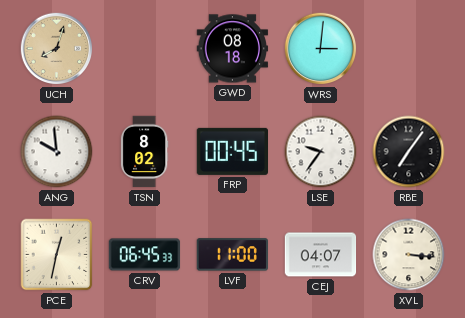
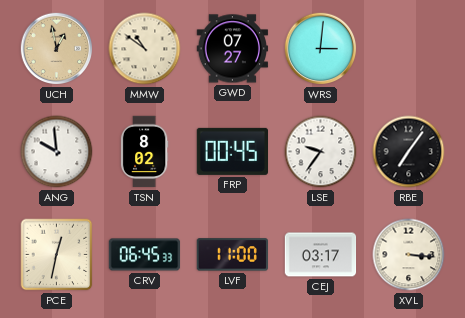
UCH: 8:03 -> 12:58
MMW: none -> 10:51
GWD: 08:18 -> 07:27
CEJ: 04:07 -> 03:17
